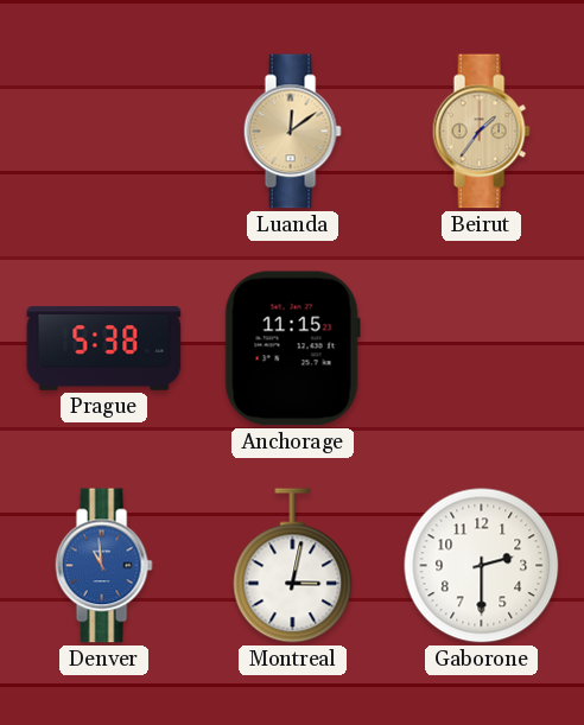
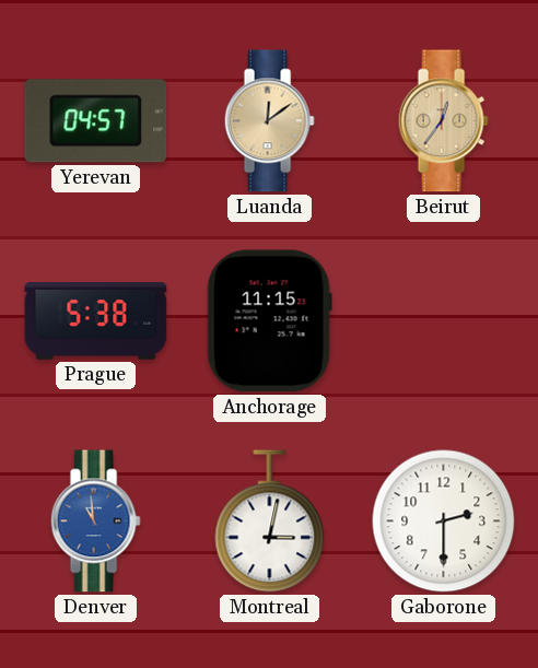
Yerevan: none -> 04:57
Beirut: 1:36 -> 12:36
